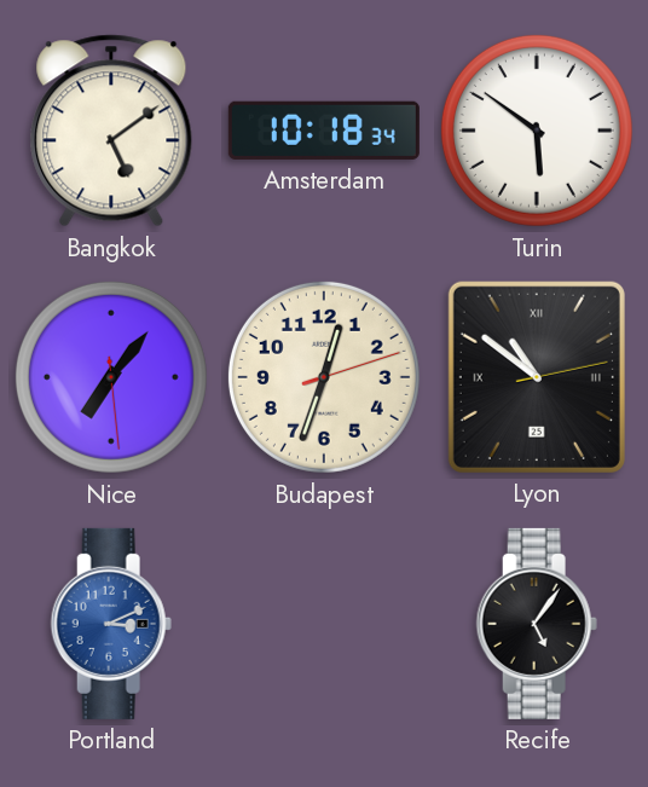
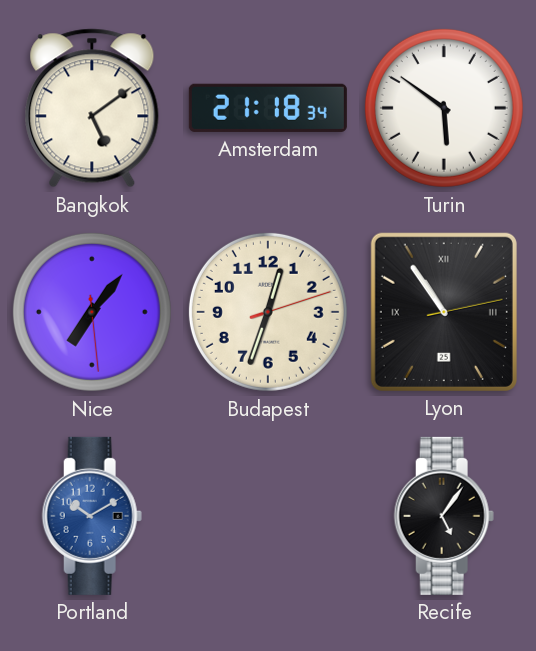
Amsterdam: 10:18 -> 21:18
Lyon: 10:51 -> 10:54
Portland: 3:11 -> 10:10
